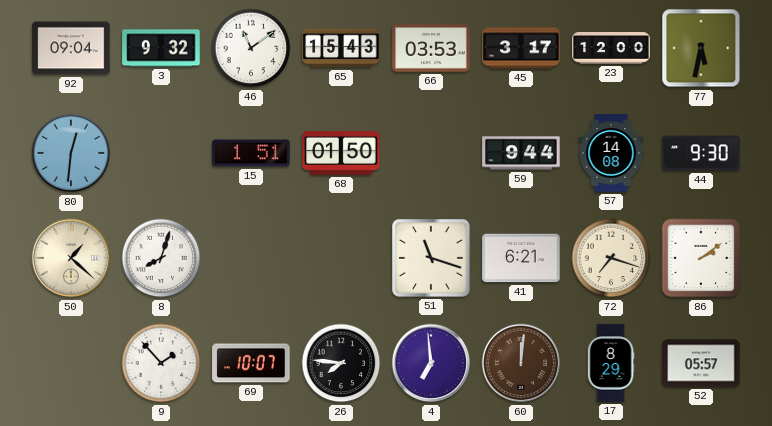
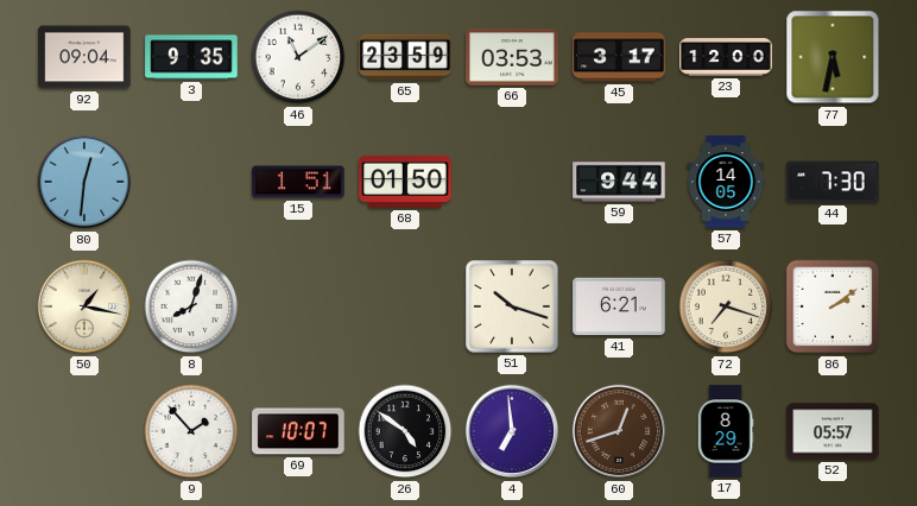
3: 9:32 -> 9:35
65: 15:43 -> 23:59
57: 14:08 -> 14:05
44: 9:30 -> 7:30
50: 1:22 -> 1:17
51: 11:18 -> 10:18
26: 7:46 -> 4:51
60: 12:01 -> 12:42
